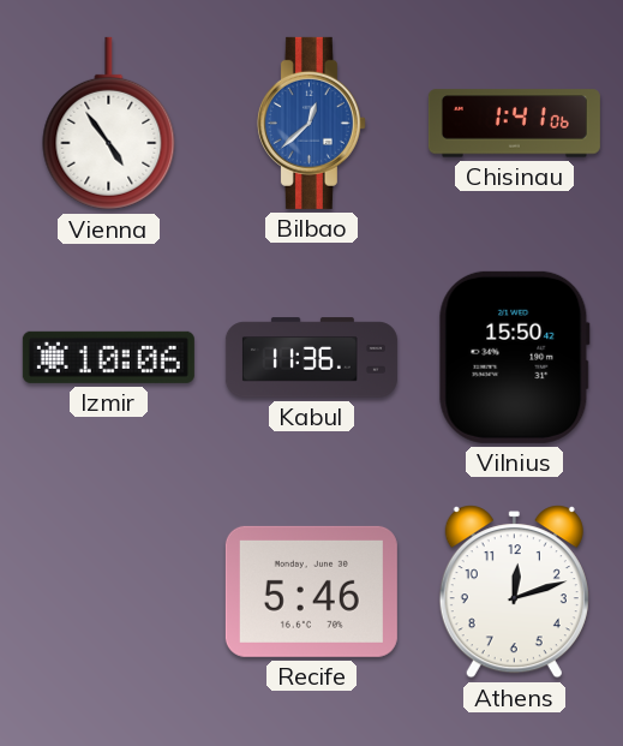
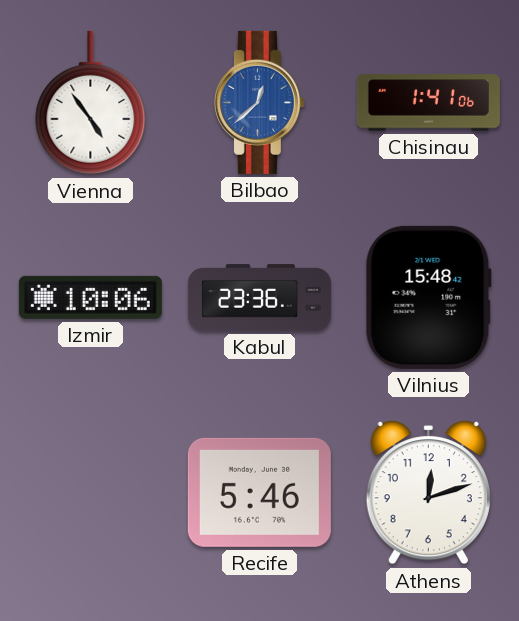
Kabul: 11:36 -> 23:36
Vilnius: 15:50 -> 15:48
